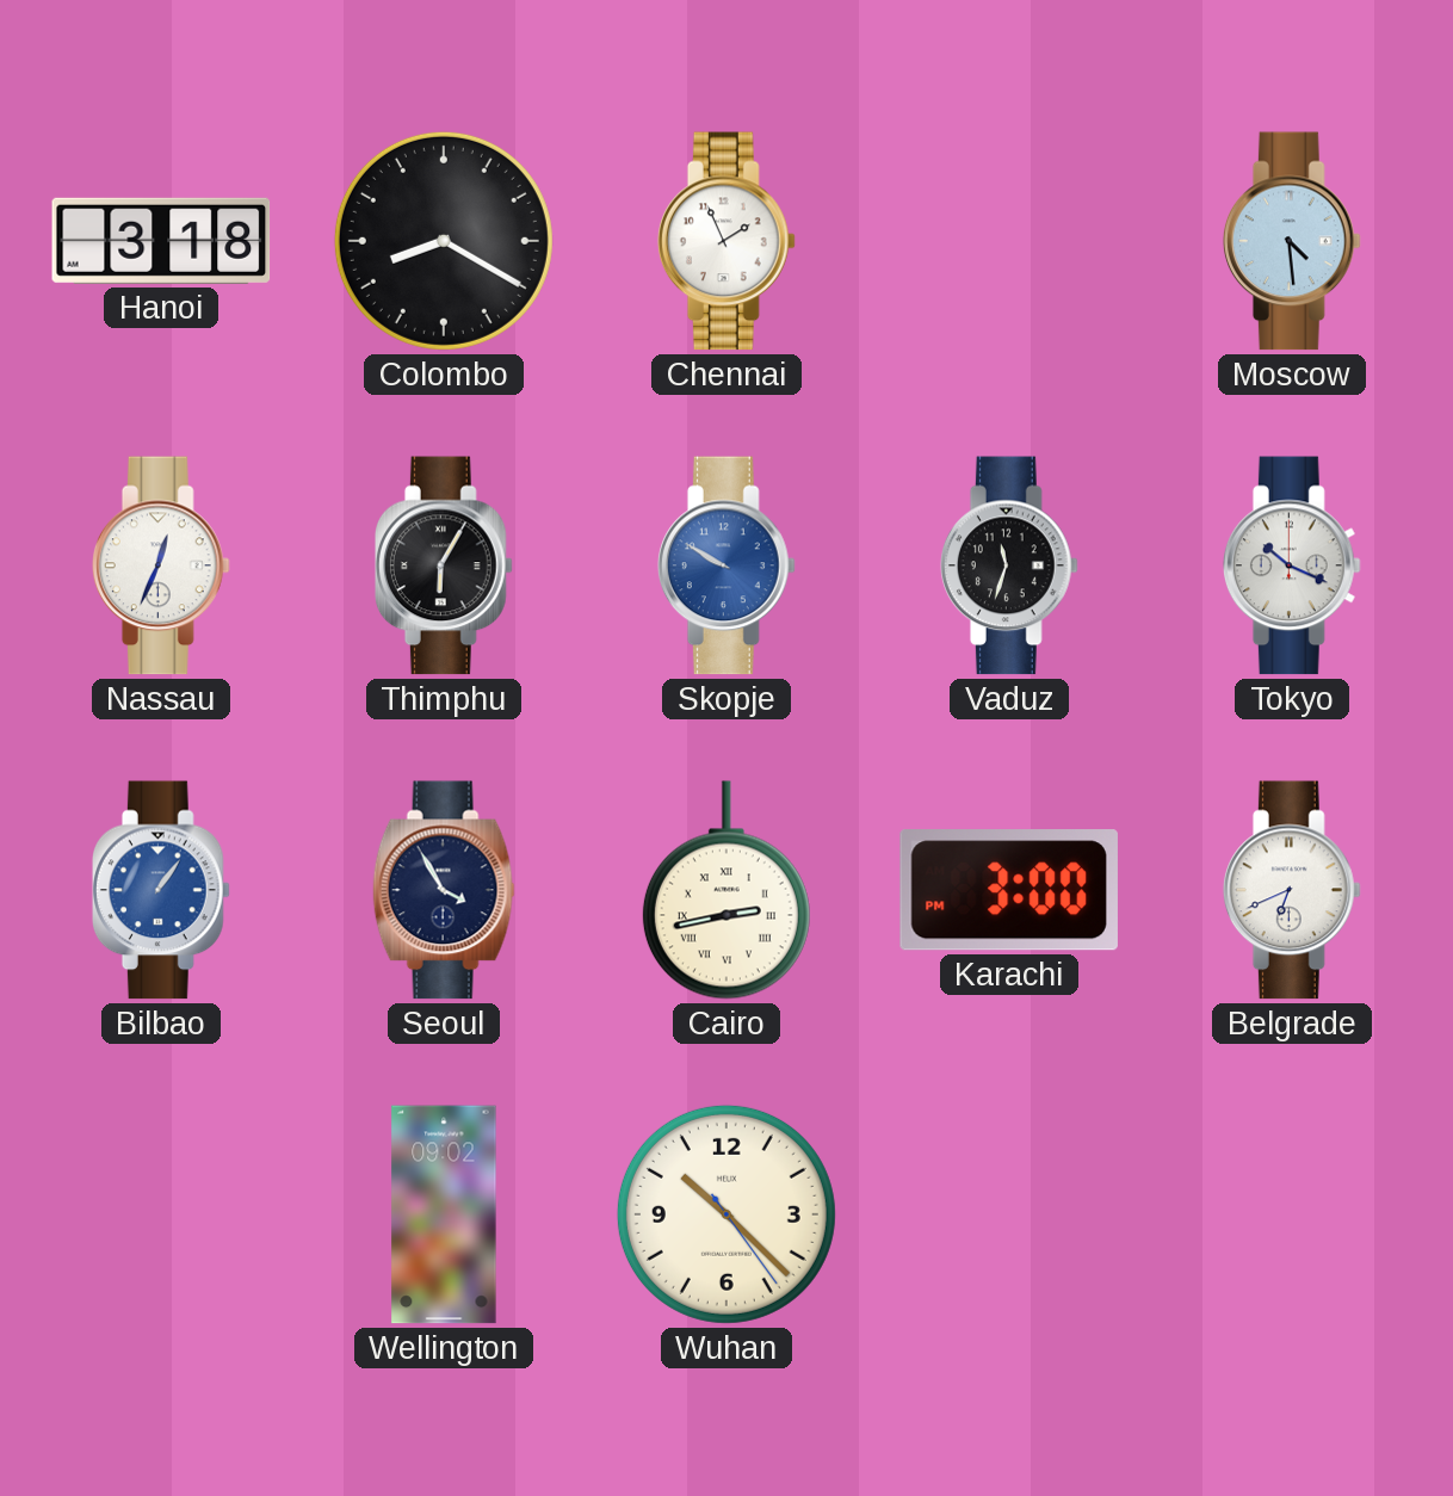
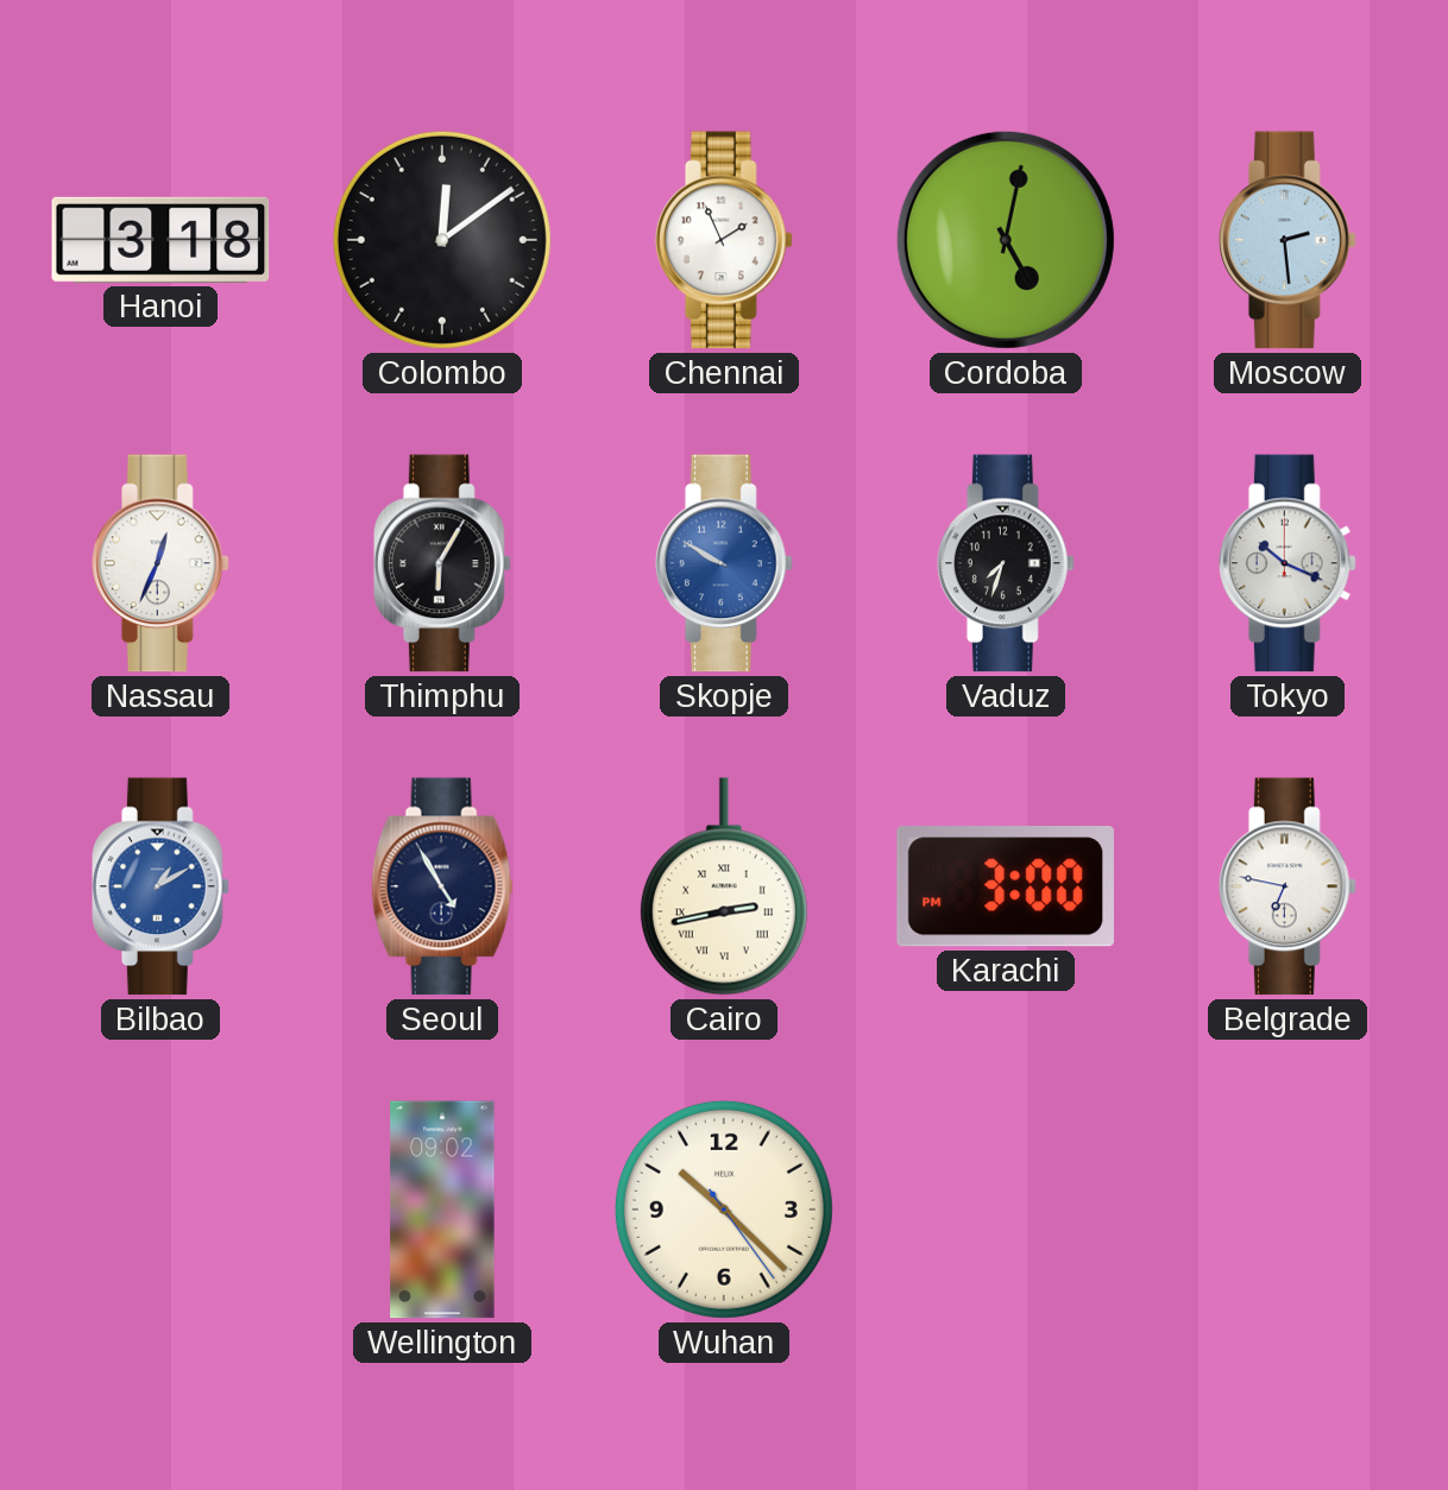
Colombo: 8:20 -> 12:09
Cordoba: none -> 5:02
Moscow: 4:29 -> 2:29
Vaduz: 11:33 -> 7:33
Bilbao: 1:06 -> 1:10
Seoul: 3:55 -> 4:55
Belgrade: 6:41 -> 6:47
